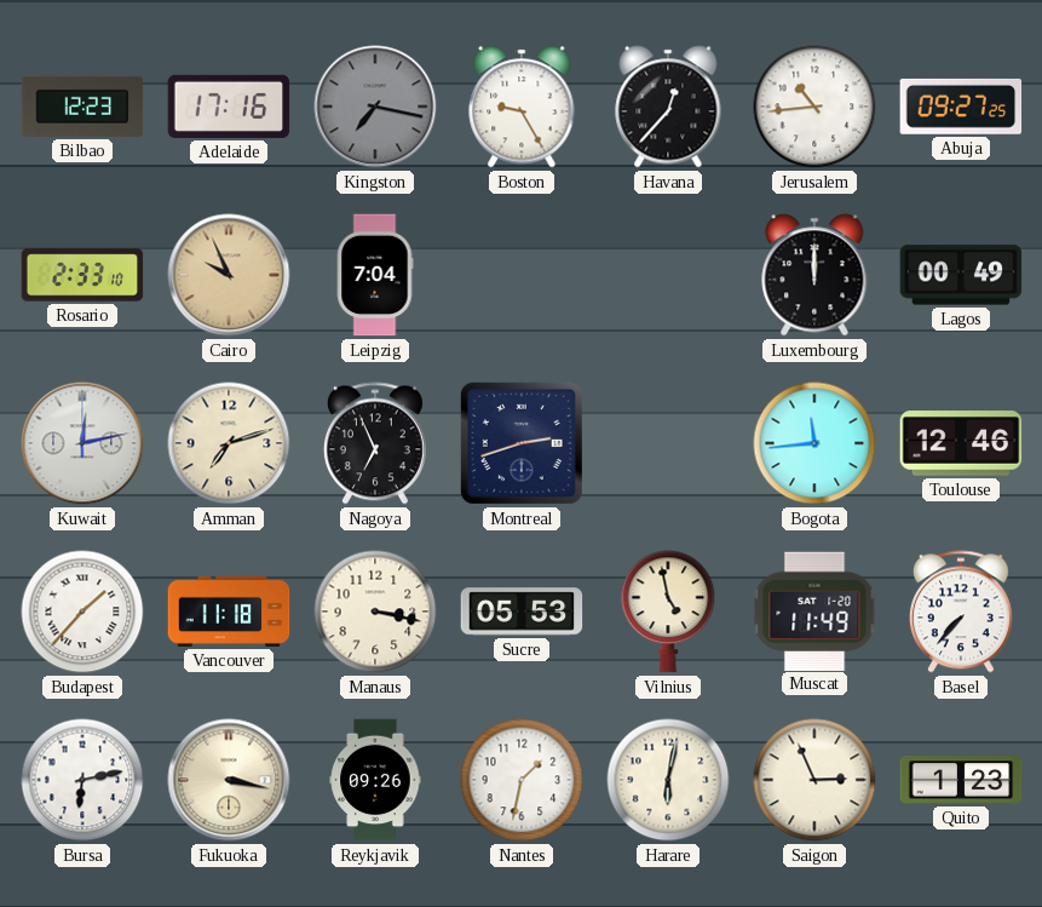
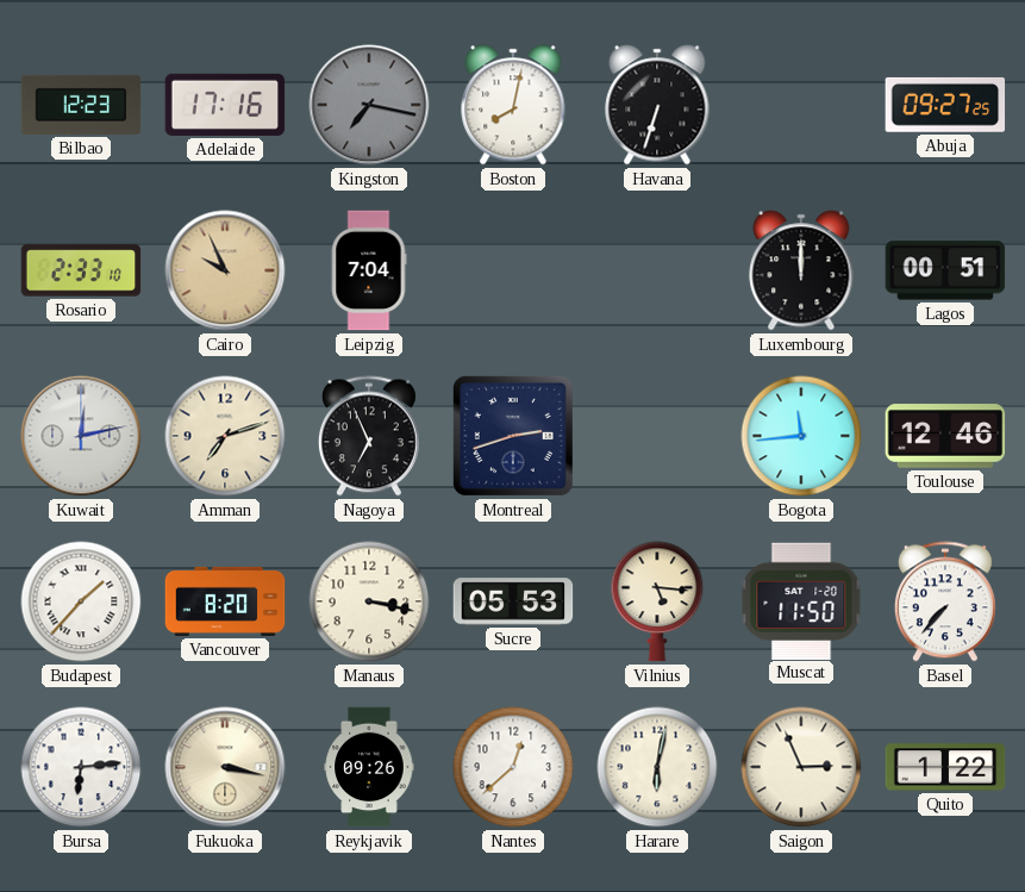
Boston: 9:25 -> 8:02
Havana: 12:37 -> 6:33
Jerusalem: 10:44 -> none
Lagos: 00:49 -> 00:51
Vancouver: 11:18 -> 8:20
Vilnius: 4:58 -> 5:16
Muscat: 11:49 -> 11:50
Bursa: 6:13 -> 6:14
Nantes: 1:32 -> 12:38
Quito: 1:23 -> 1:22
